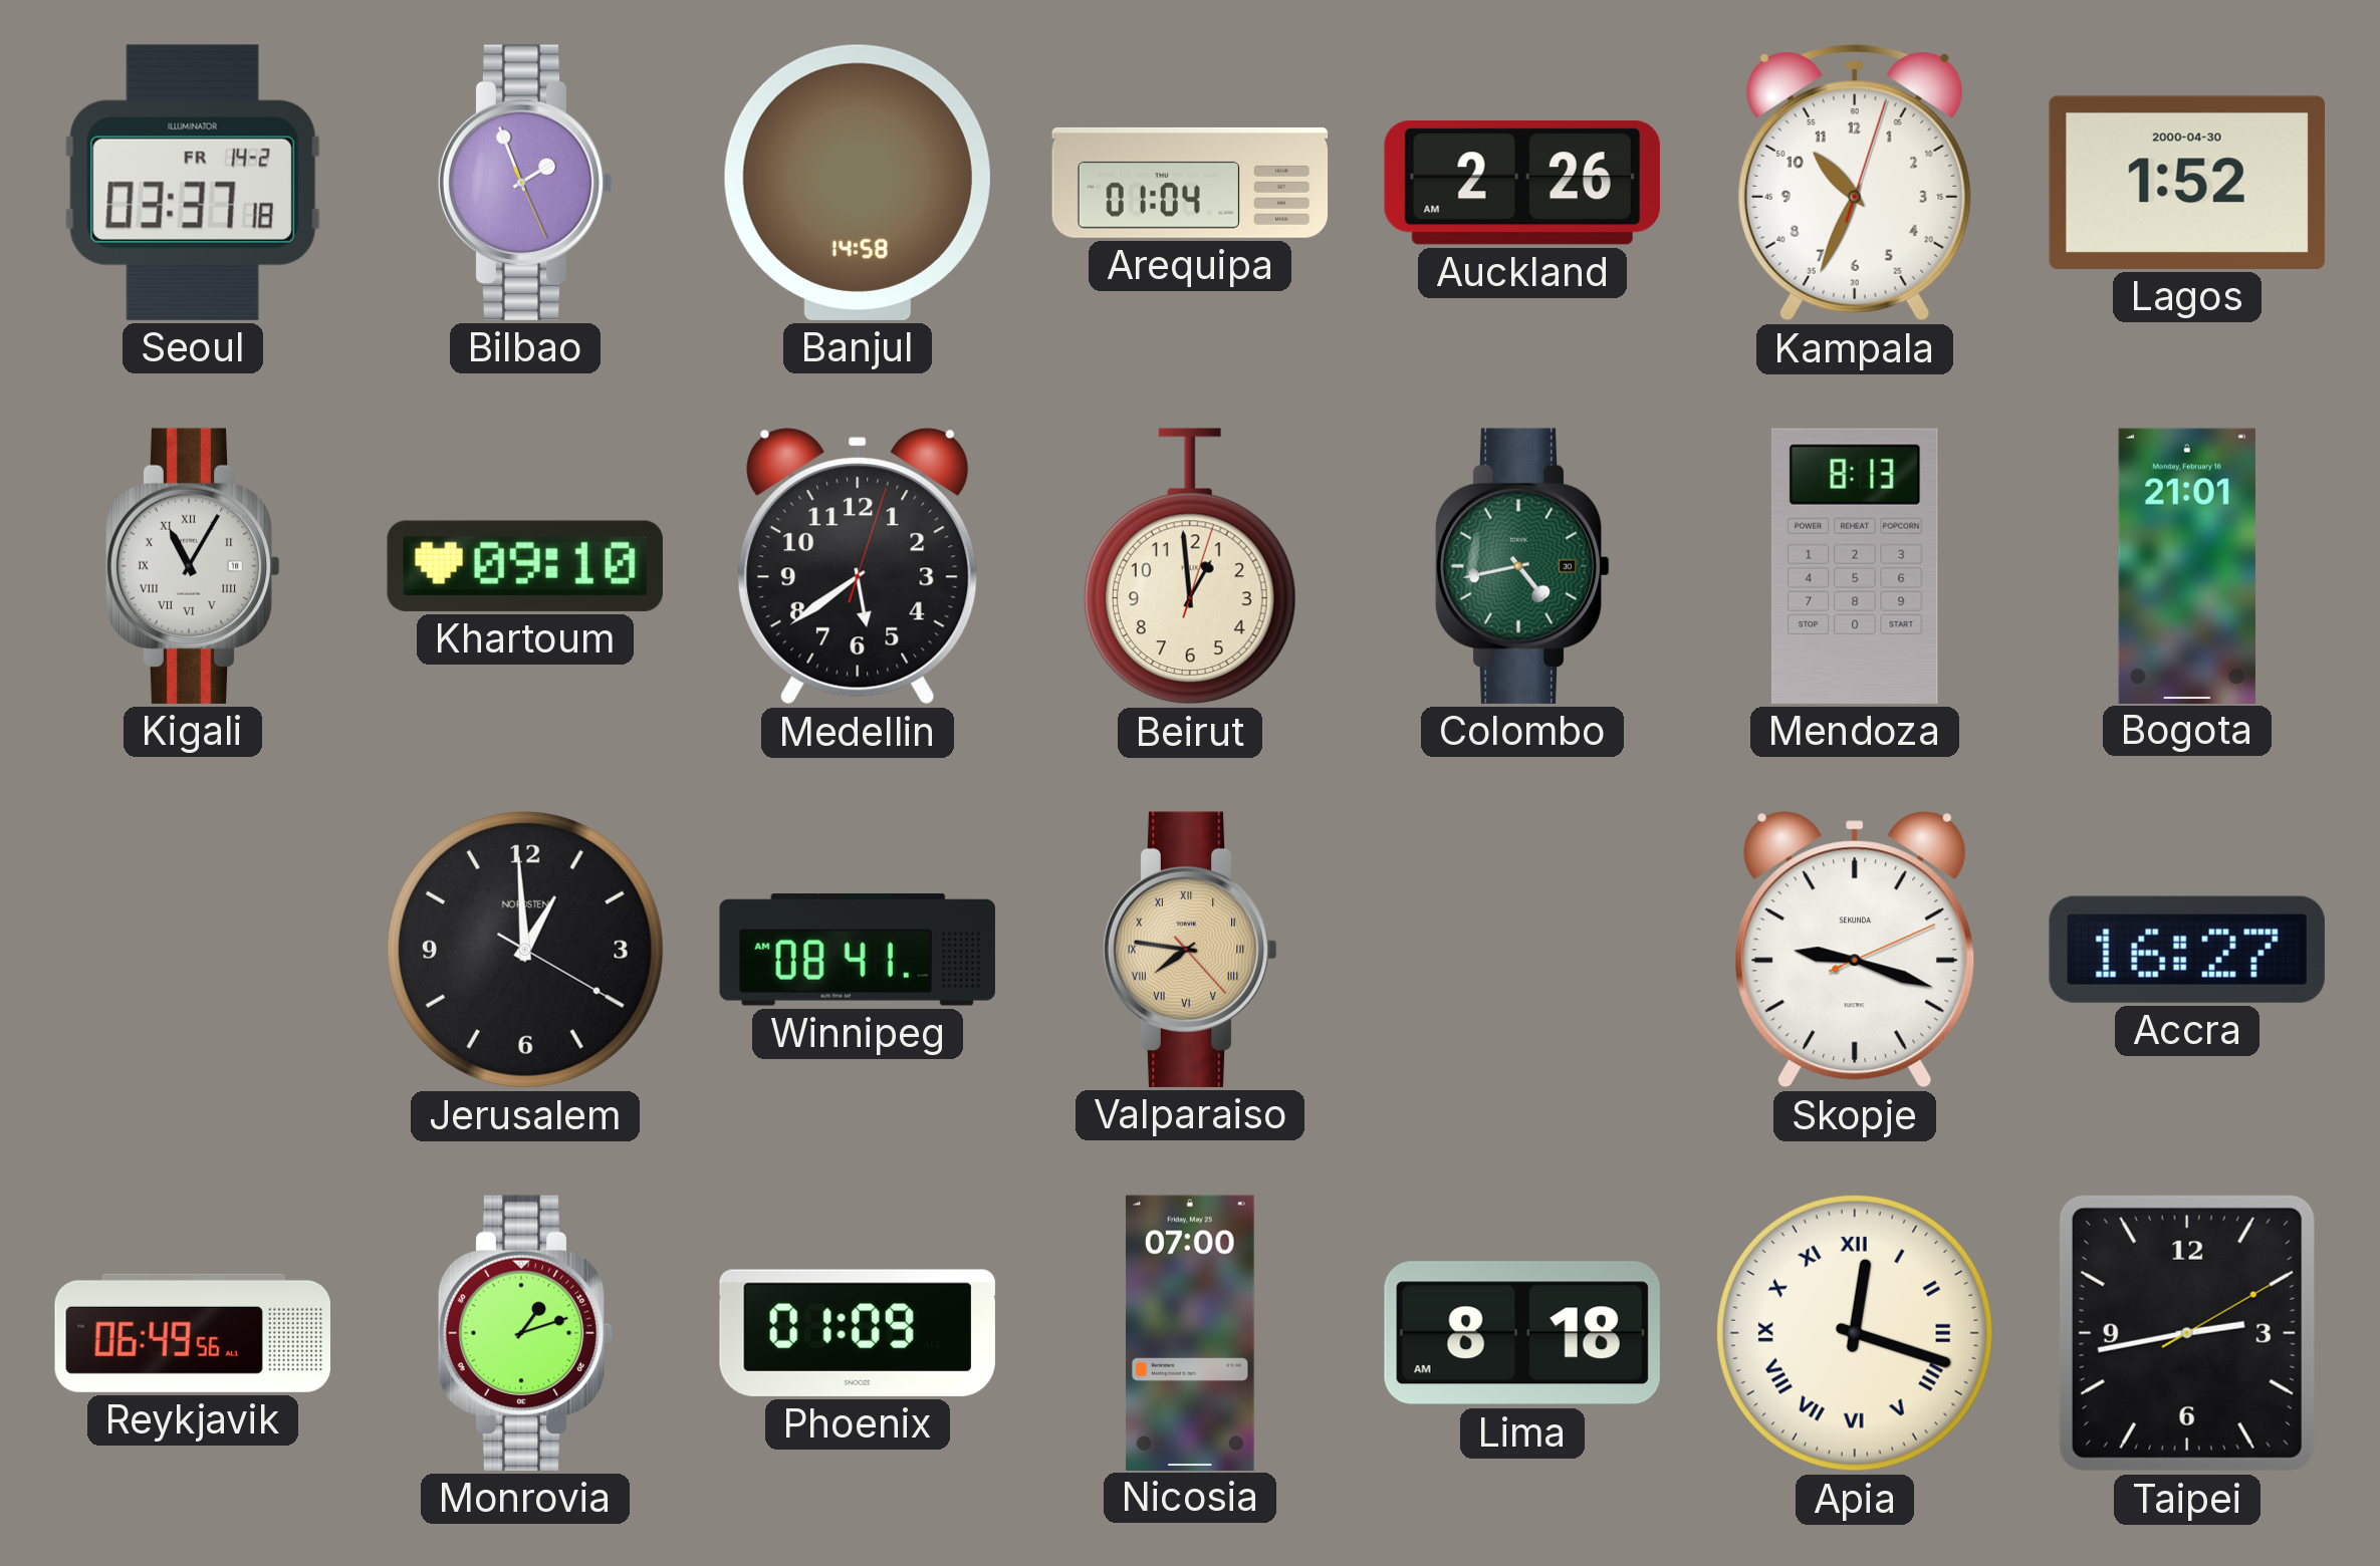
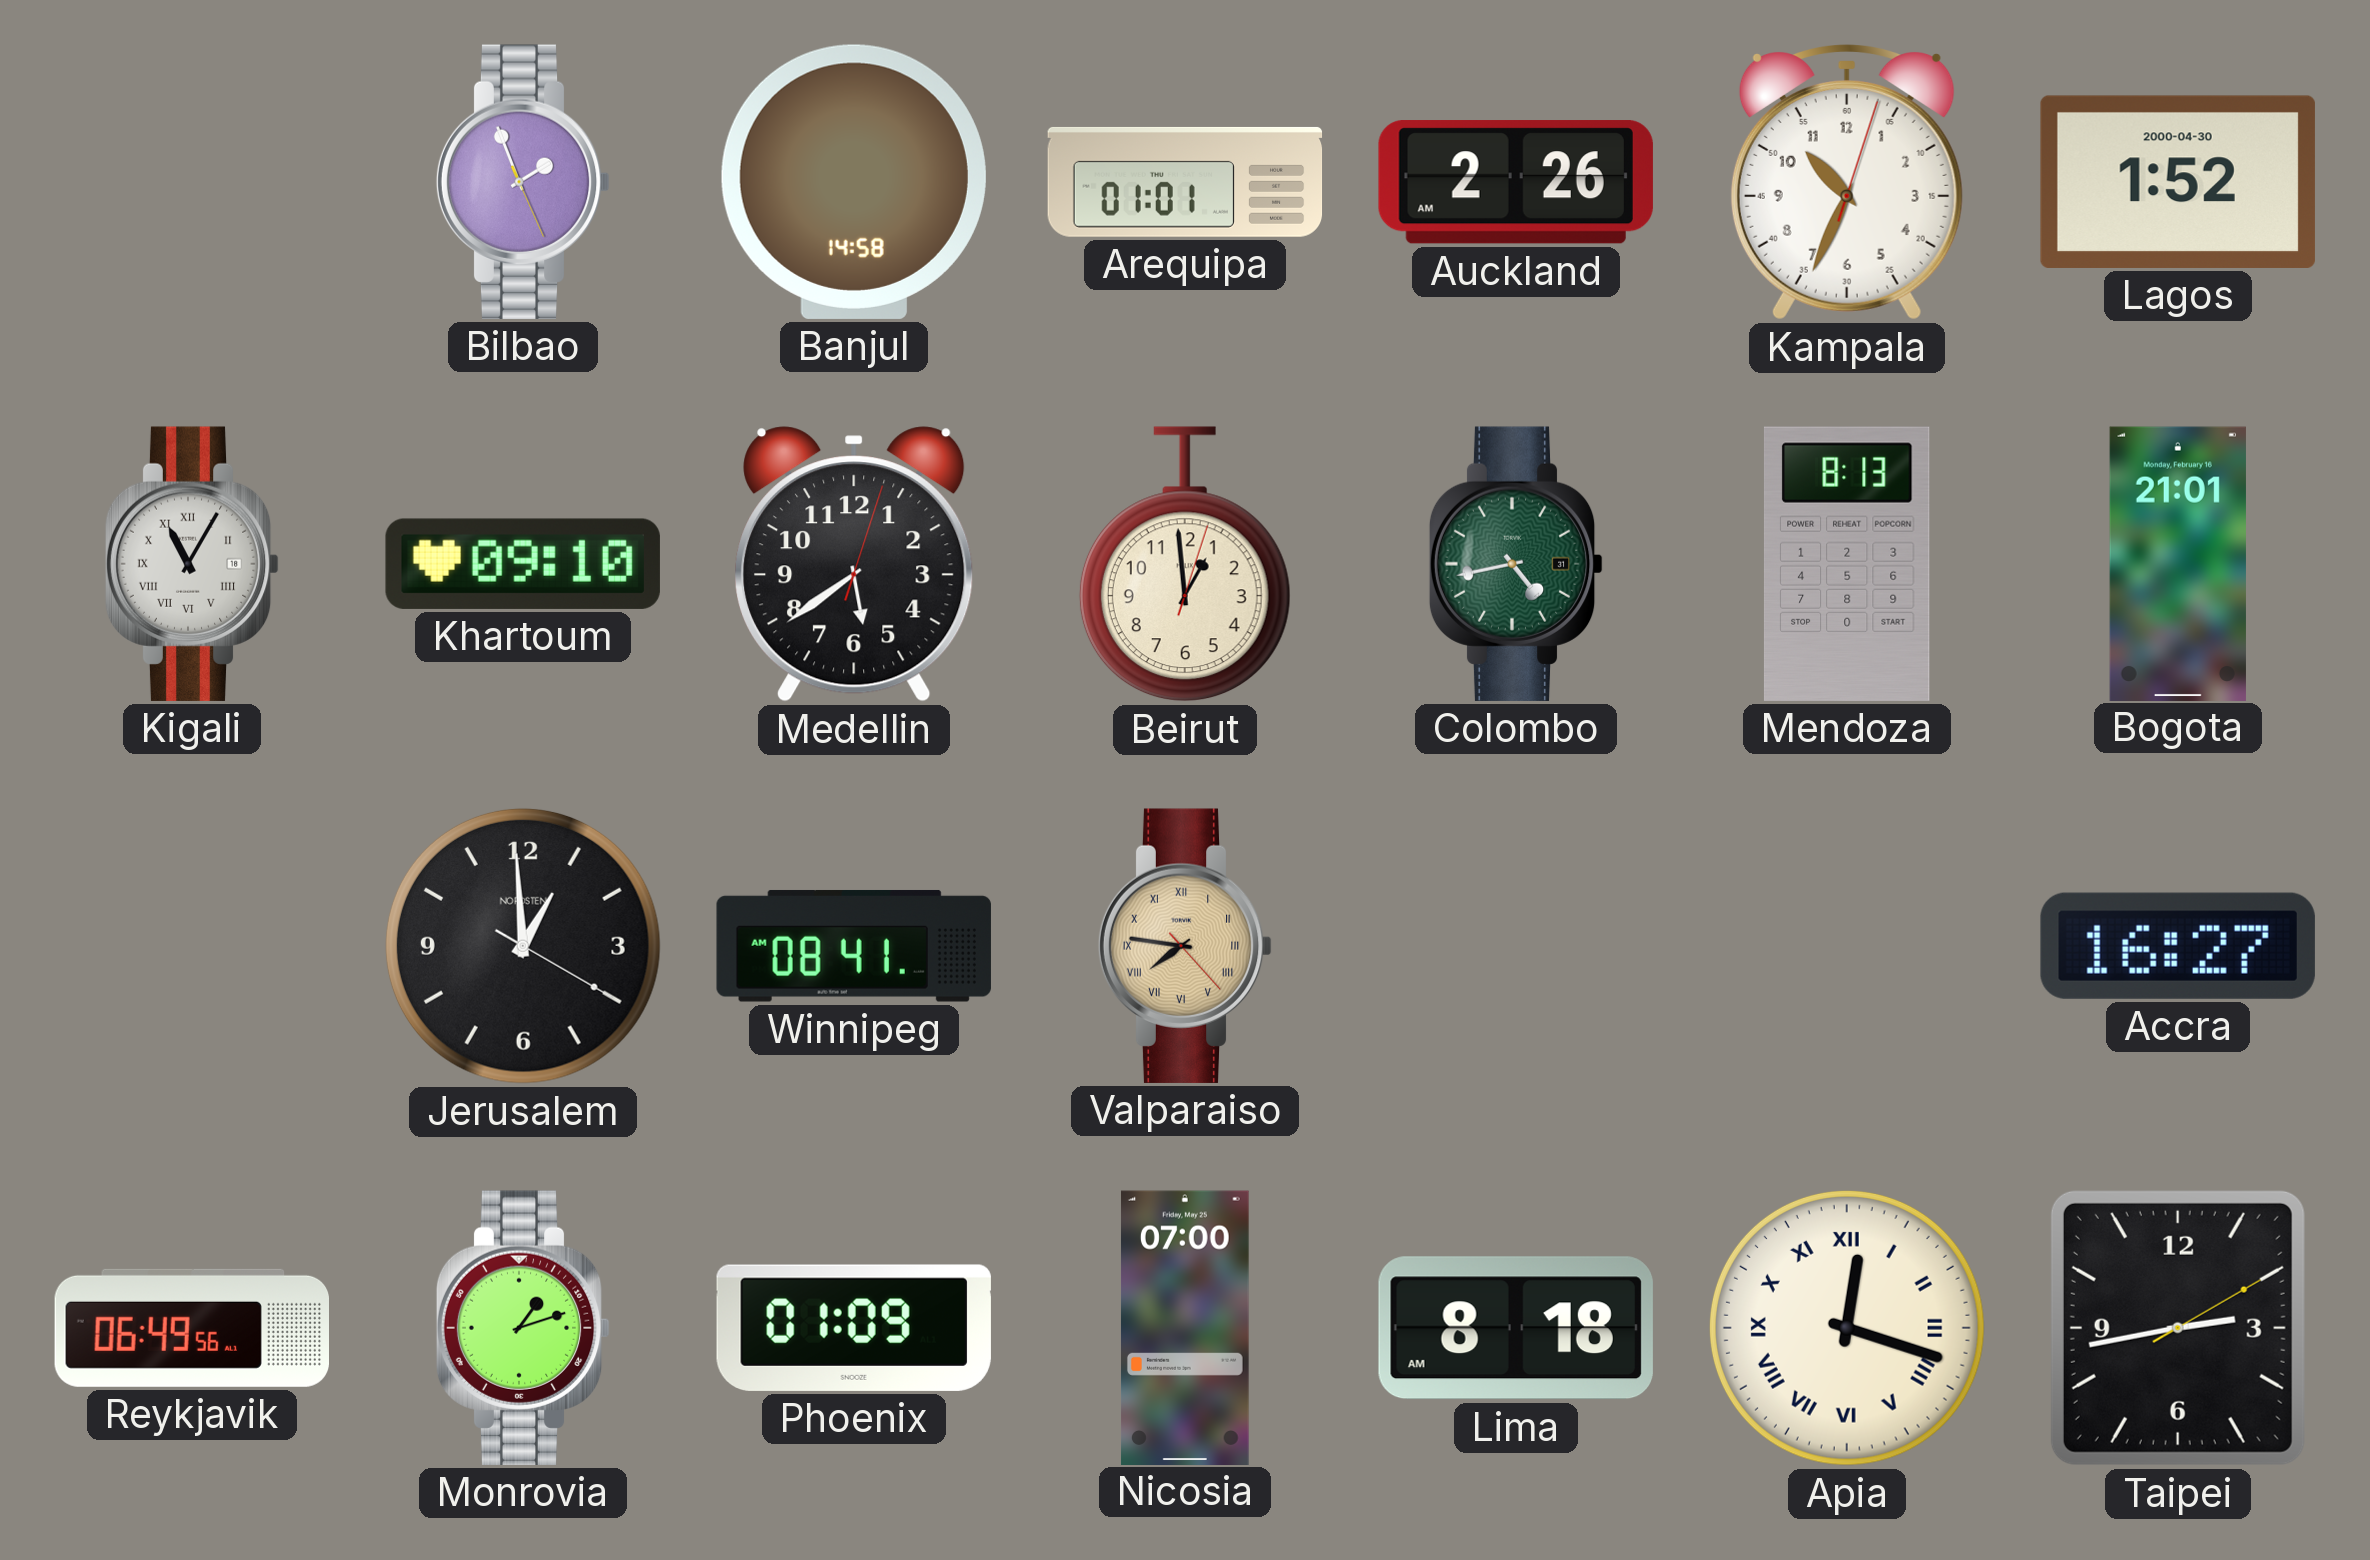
Seoul: 03:37 -> none
Arequipa: 01:04 -> 01:01
Colombo date: 30 -> 31
Skopje: 9:18 -> none
